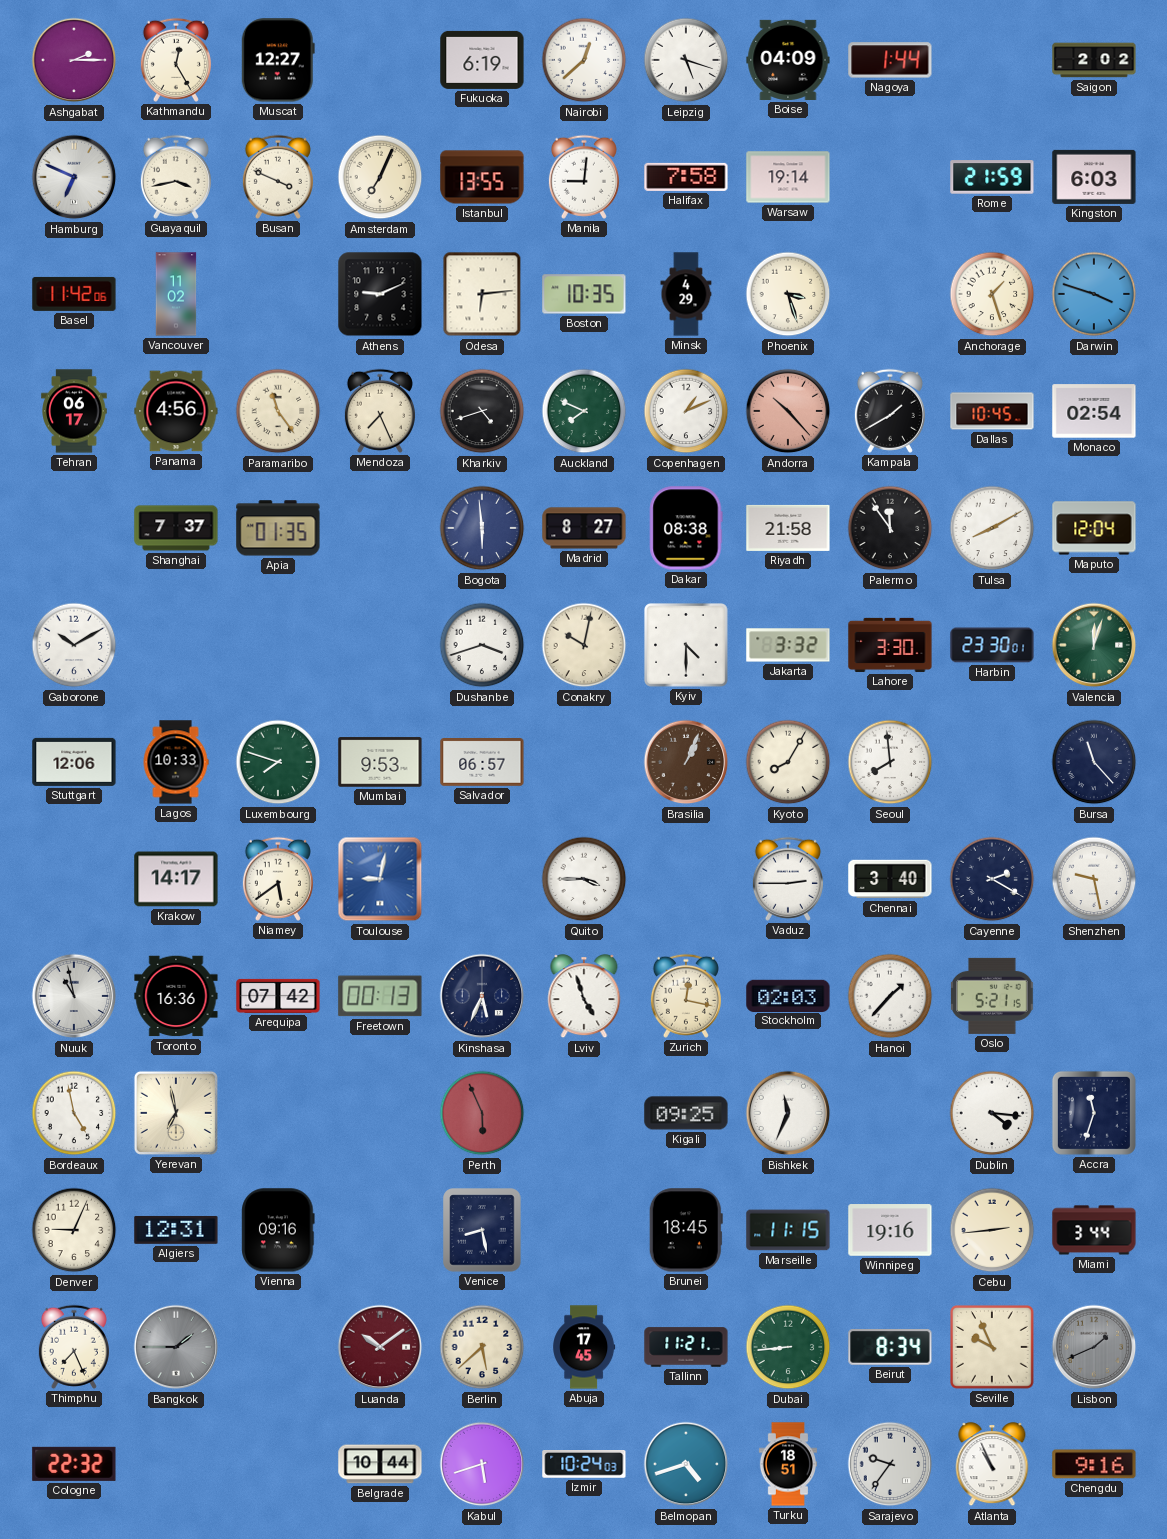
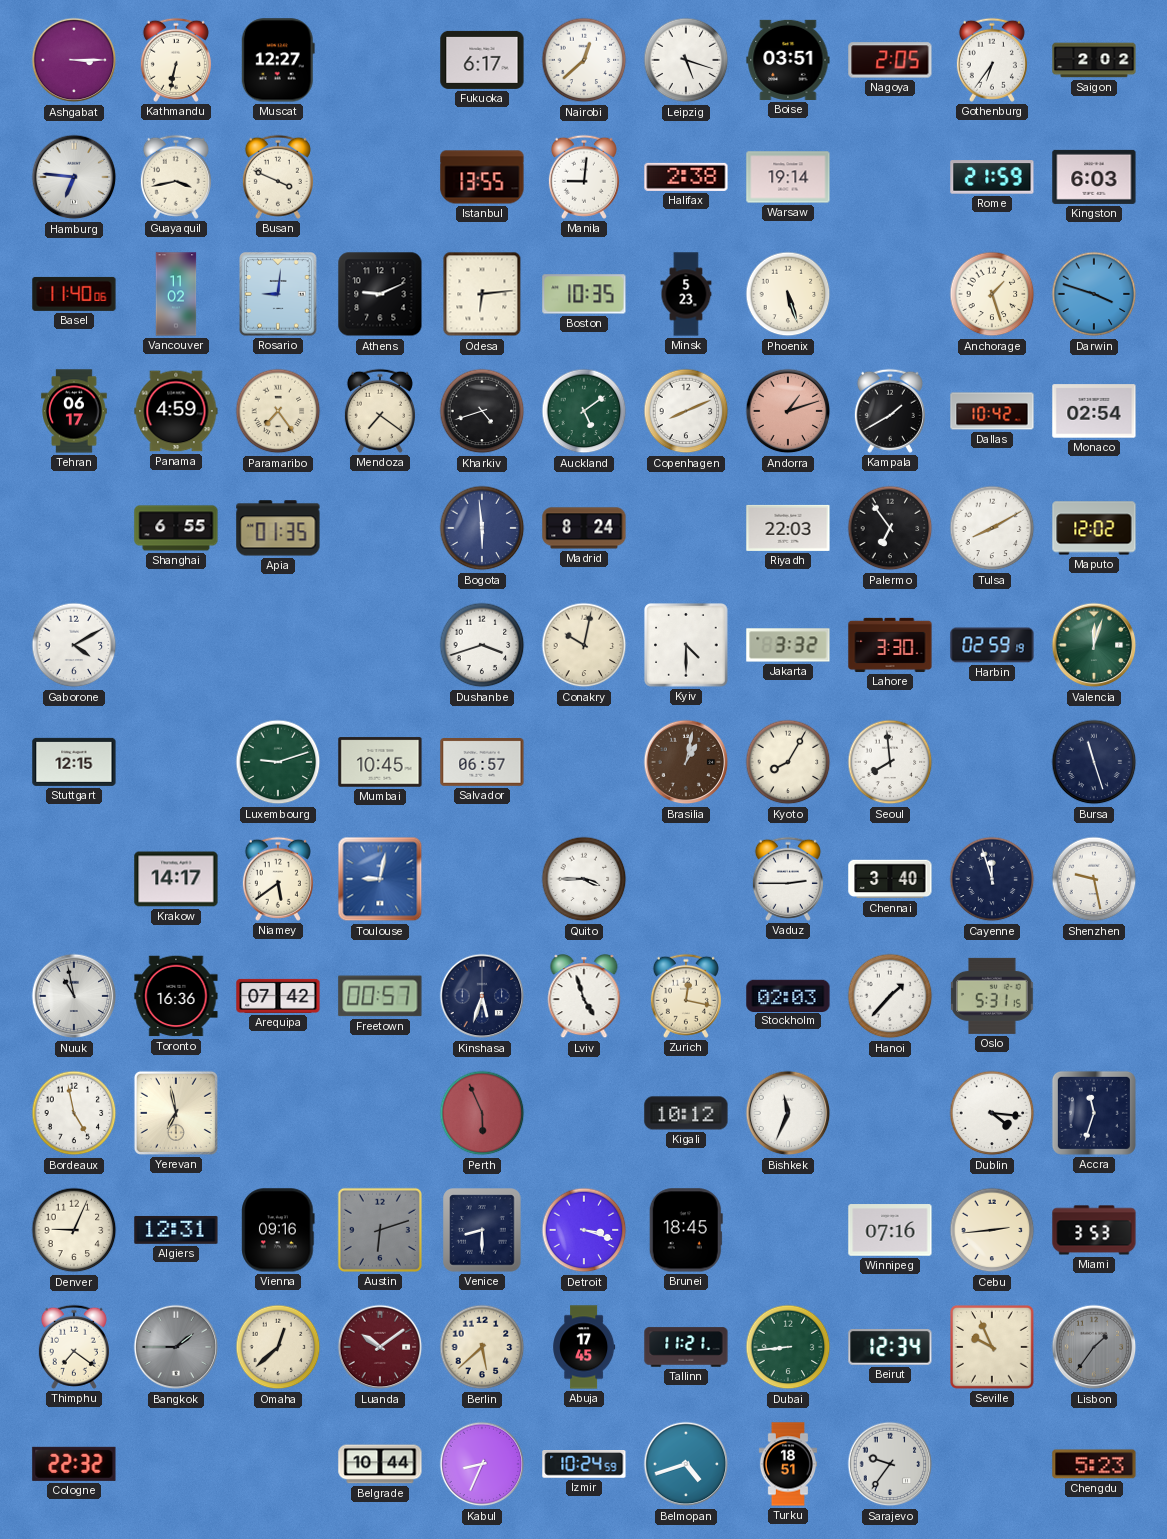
Ashgabat: 2:15 -> 3:15
Kathmandu: 12:25 -> 6:32
Fukuoka: 6:19 -> 6:17
Boise: 04:09 -> 03:51
Nagoya: 1:44 -> 2:05
Gothenburg: none -> 6:36
Hamburg: 6:49 -> 6:46
Amsterdam: 7:04 -> none
Halifax: 7:58 -> 2:38
Basel: 11:42 -> 11:40
Rosario: none -> 9:01
Minsk: 4:29 -> 5:23
Phoenix: 3:27 -> 5:27
Panama: 4:56 -> 4:59
Paramaribo: 11:24 -> 7:24
Mendoza: 7:26 -> 7:21
Auckland: 7:49 -> 5:09
Copenhagen: 1:11 -> 8:11
Andorra: 10:23 -> 1:12
Dallas: 10:45 -> 10:42
Shanghai: 7:37 -> 6:55
Madrid: 8:27 -> 8:24
Dakar: 08:38 -> none
Riyadh: 21:58 -> 22:03
Palermo: 11:54 -> 6:54
Maputo: 12:04 -> 12:02
Gaborone: 10:10 -> 4:10
Harbin: 23:30 -> 02:59
Stuttgart: 12:06 -> 12:15
Lagos: 10:33 -> none
Luxembourg: 7:48 -> 9:12
Mumbai: 9:53 -> 10:45
Brasilia: 1:04 -> 1:02
Bursa: 11:23 -> 11:27
Cayenne: 2:20 -> 11:57
Freetown: 00:13 -> 00:57
Kinshasa: 5:34 -> 5:33
Oslo: 5:21 -> 5:31
Kigali: 09:25 -> 10:12
Austin: none -> 6:12
Venice: 8:28 -> 8:30
Detroit: none -> 3:18
Marseille: 11:15 -> none
Winnipeg: 19:16 -> 07:16
Miami: 3:44 -> 3:53
Thimphu: 7:26 -> 7:21
Omaha: none -> 12:38
Beirut: 8:34 -> 12:34
Lisbon: 1:41 -> 1:36
Kabul: 5:42 -> 8:34
Izmir: 10:24:03 -> 10:24:59
Atlanta: 10:56 -> none
Chengdu: 9:16 -> 5:23
